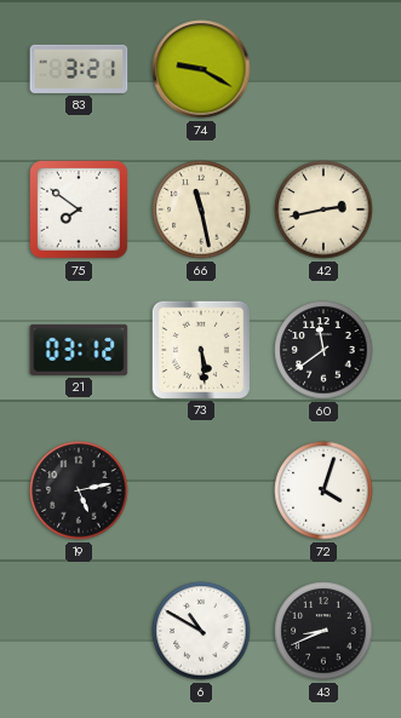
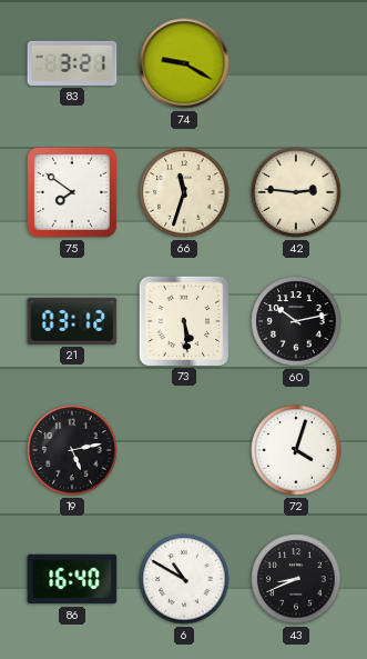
66: 11:28 -> 11:33
42: 2:43 -> 2:46
60: 11:39 -> 10:13
86: none -> 16:40
